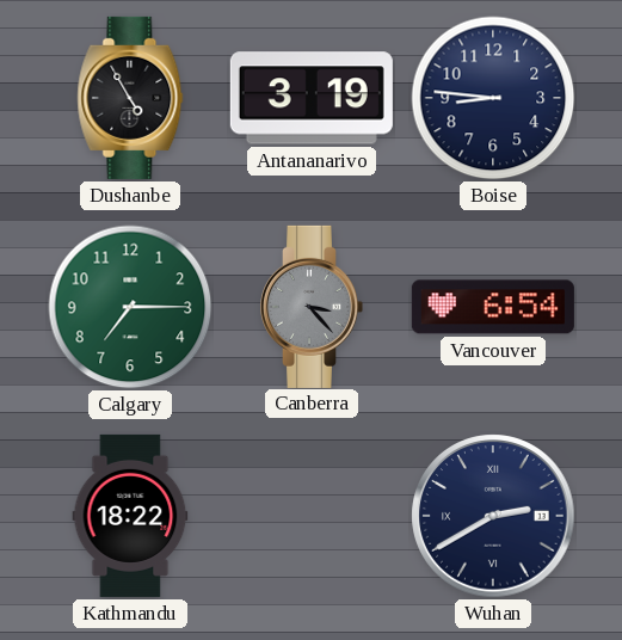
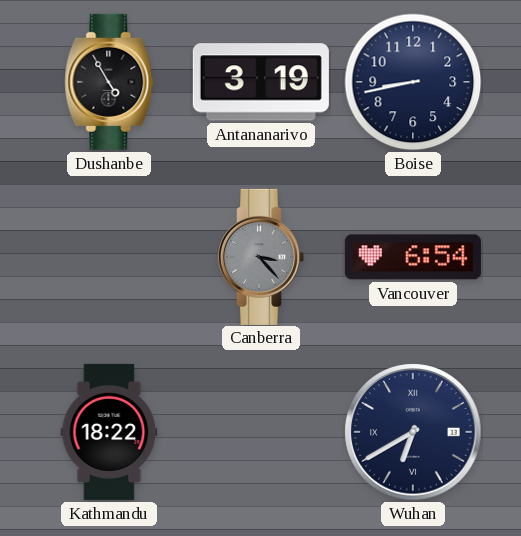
Boise: 8:46 -> 8:43
Calgary: 7:15 -> none
Wuhan: 2:40 -> 6:40
